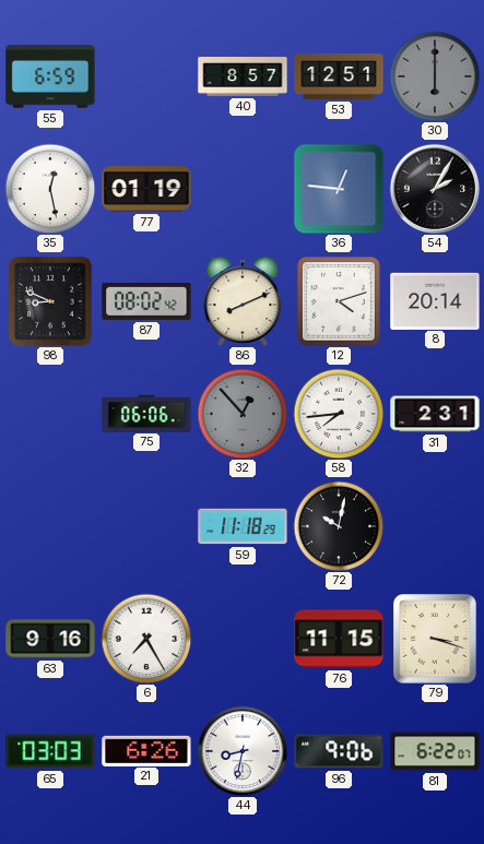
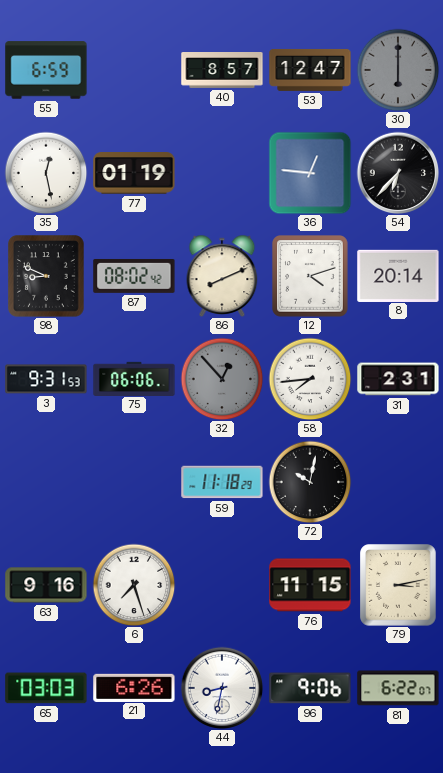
53: 12:51 -> 12:47
54: 2:05 -> 6:37
3: none -> 9:31
6: 7:25 -> 7:27
79: 3:18 -> 3:13
